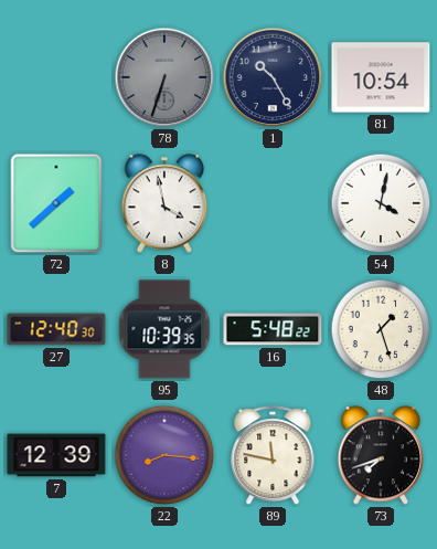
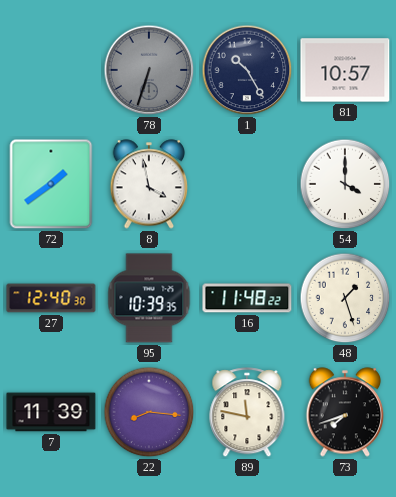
81: 10:54 -> 10:57
72: 1:38 -> 1:39
54: 4:02 -> 4:00
16: 5:48 -> 11:48
7: 12:39 -> 11:39
